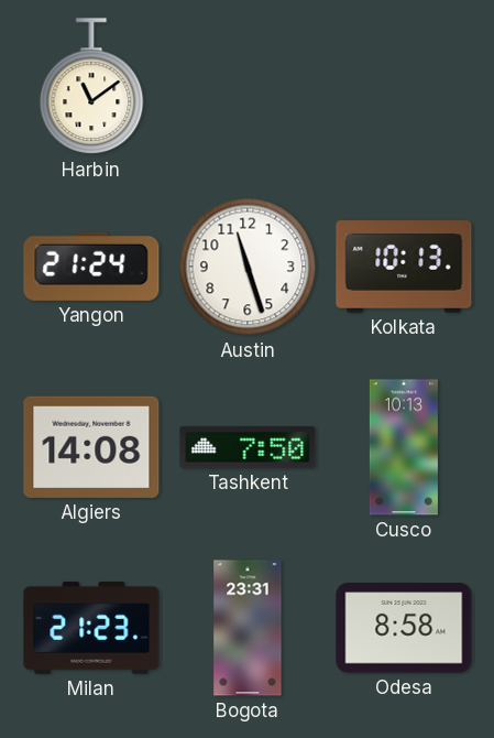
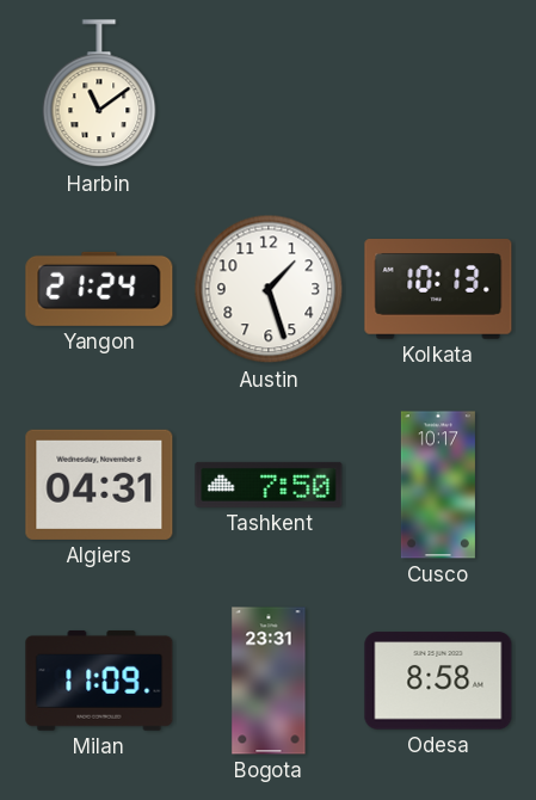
Austin: 11:27 -> 1:27
Algiers: 14:08 -> 04:31
Cusco: 10:13 -> 10:17
Milan: 21:23 -> 11:09
